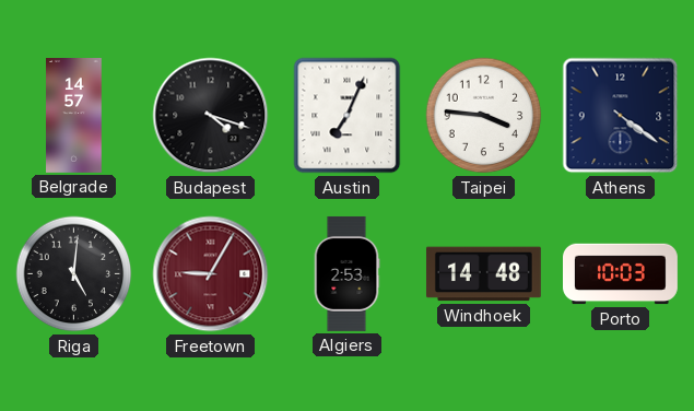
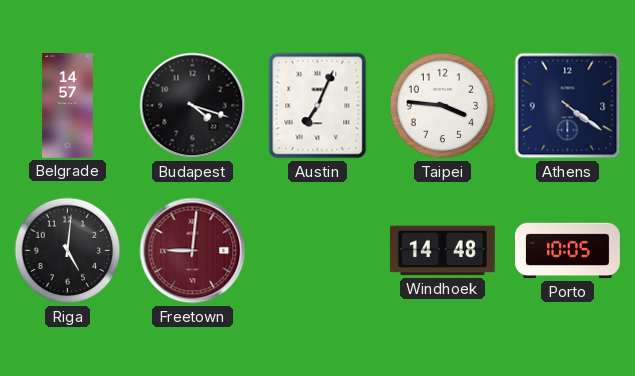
Freetown: 9:05 -> 9:01
Algiers: 2:53 -> none
Porto: 10:03 -> 10:05
